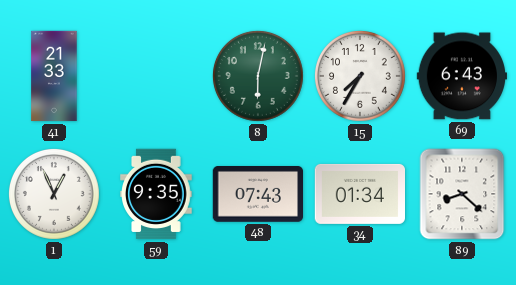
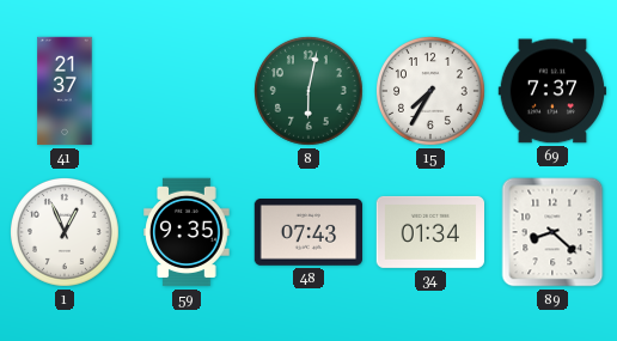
41: 21:33 -> 21:37
69: 6:43 -> 7:37
